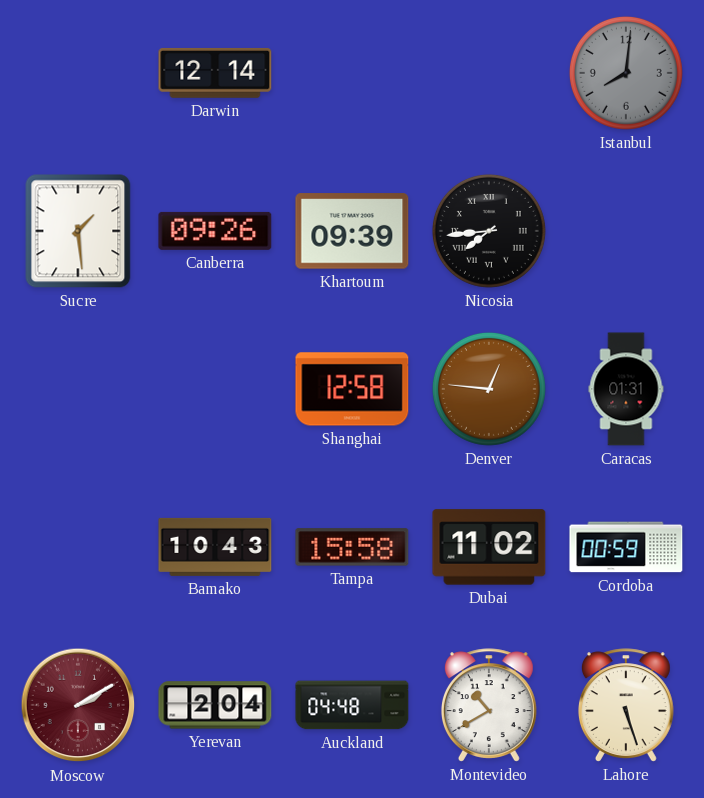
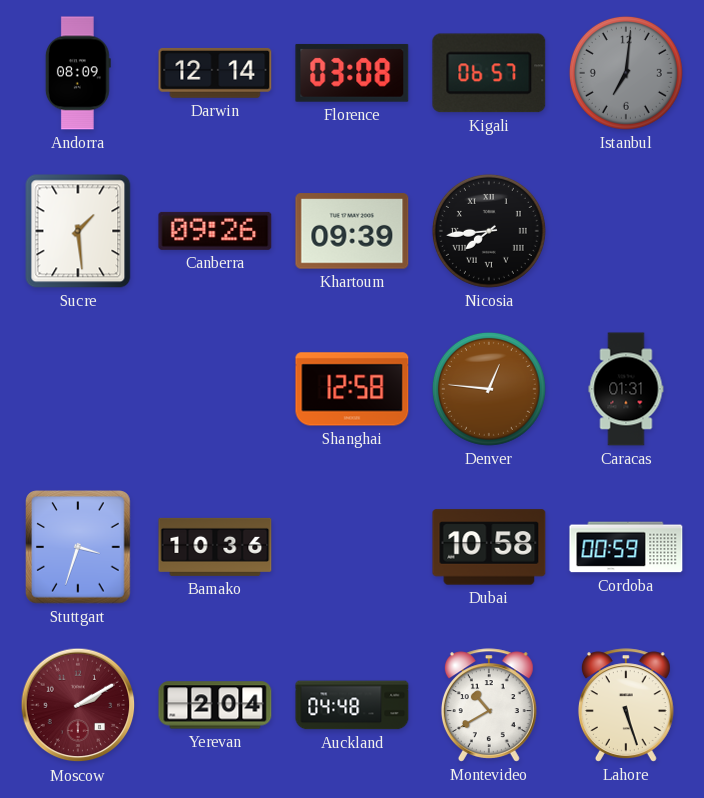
Andorra: none -> 08:09
Florence: none -> 03:08
Kigali: none -> 06:57
Istanbul: 8:01 -> 7:01
Stuttgart: none -> 3:33
Bamako: 10:43 -> 10:36
Tampa: 15:58 -> none
Dubai: 11:02 -> 10:58
